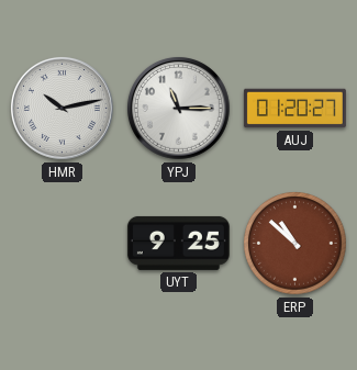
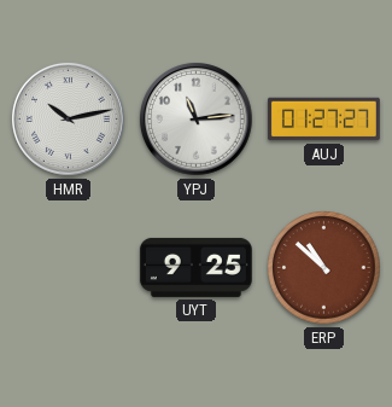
YPJ: 11:15 -> 11:14
AUJ: 01:20 -> 01:27
